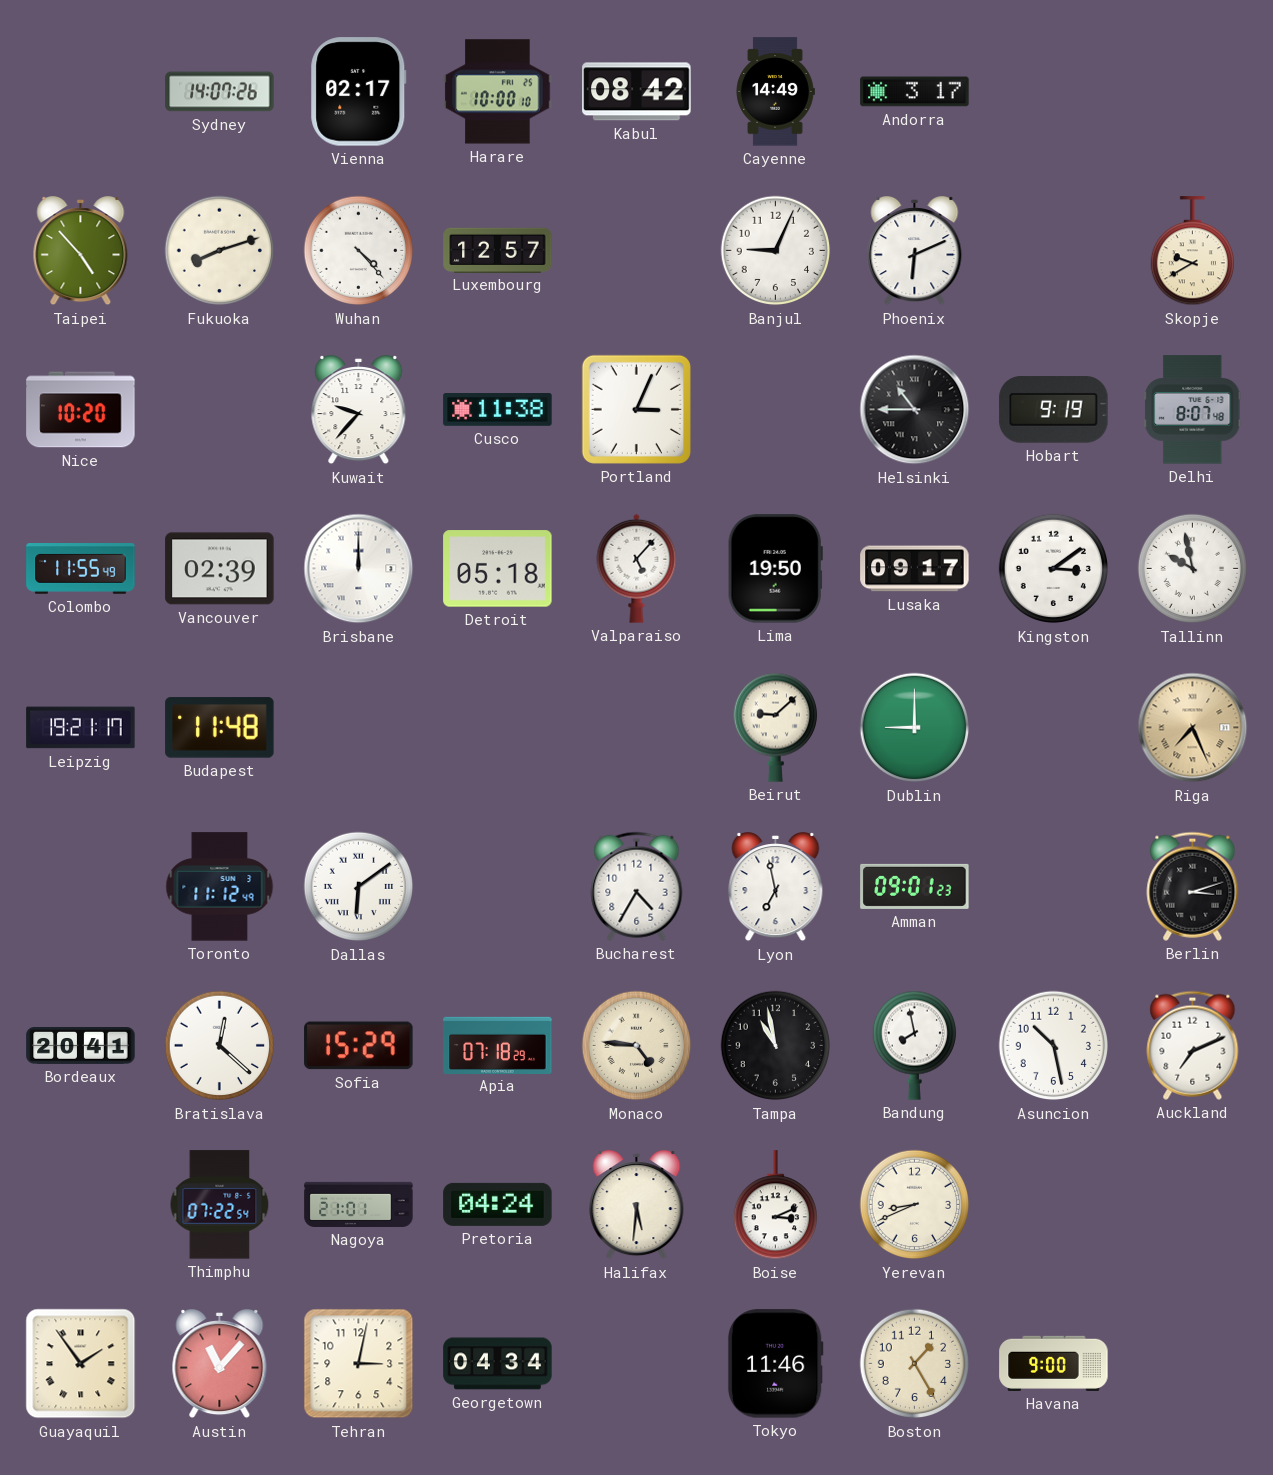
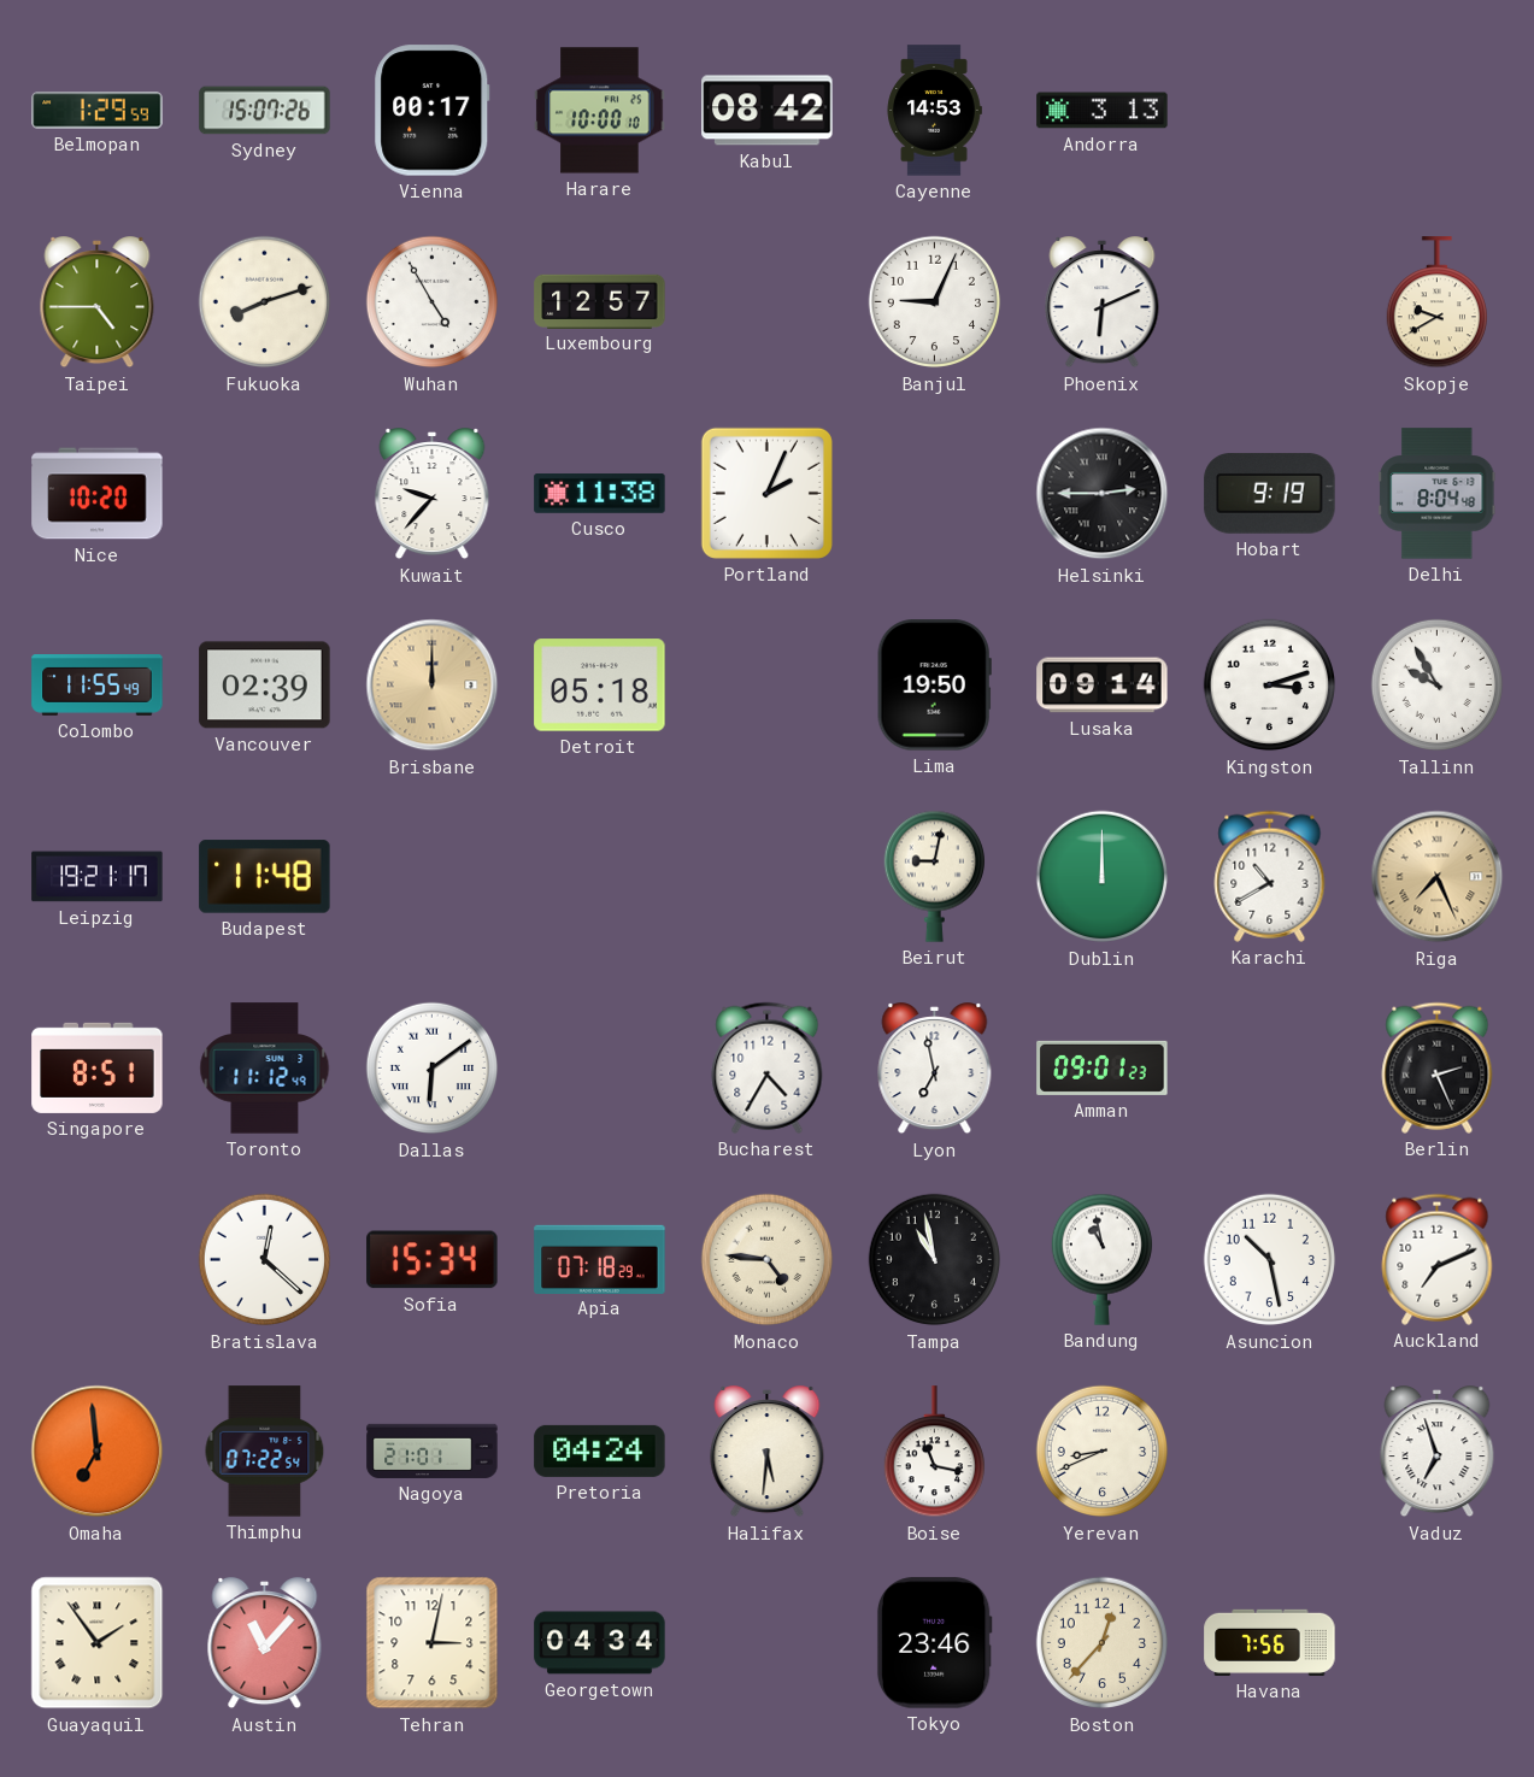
Belmopan: none -> 1:29
Sydney: 14:07 -> 15:07
Vienna: 02:17 -> 00:17
Cayenne: 14:49 -> 14:53
Andorra: 3:17 -> 3:13
Taipei: 4:53 -> 4:45
Wuhan: 4:23 -> 4:55
Portland: 3:04 -> 2:04
Helsinki: 10:45 -> 2:45
Delhi: 8:07 -> 8:04
Brisbane dial: white -> champagne
Valparaiso: 5:07 -> none
Lusaka: 09:17 -> 09:14
Kingston: 3:09 -> 3:12
Tallinn: 9:58 -> 9:55
Beirut: 9:08 -> 9:02
Dublin: 9:00 -> 12:00
Karachi: none -> 10:40
Singapore: none -> 8:51
Berlin: 3:12 -> 2:26
Bordeaux: 20:41 -> none
Sofia: 15:29 -> 15:34
Bandung: 7:58 -> 10:58
Omaha: none -> 6:59
Boise: 3:11 -> 11:17
Vaduz: none -> 6:57
Tokyo: 11:46 -> 23:46
Boston: 1:25 -> 12:37
Havana: 9:00 -> 7:56
